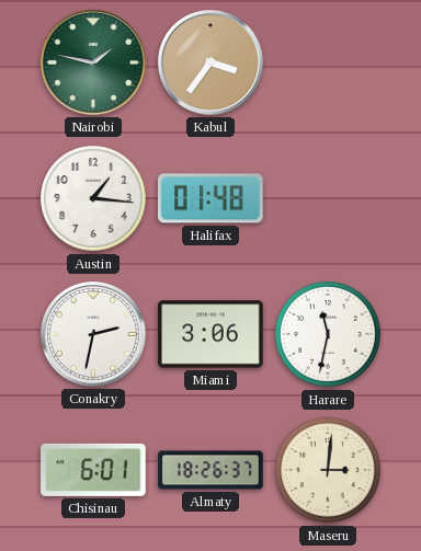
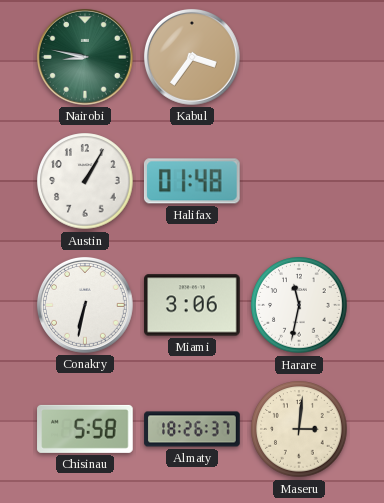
Nairobi: 1:47 -> 8:47
Austin: 1:16 -> 1:05
Conakry: 2:32 -> 6:32
Chisinau: 6:01 -> 5:58
